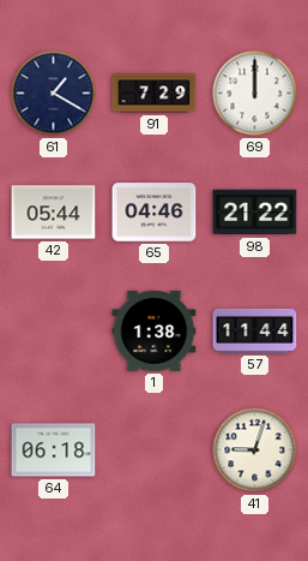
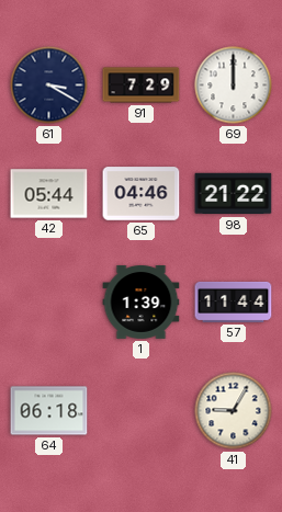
61: 1:20 -> 3:20
1: 1:38 -> 1:39
41: 9:03 -> 9:05
